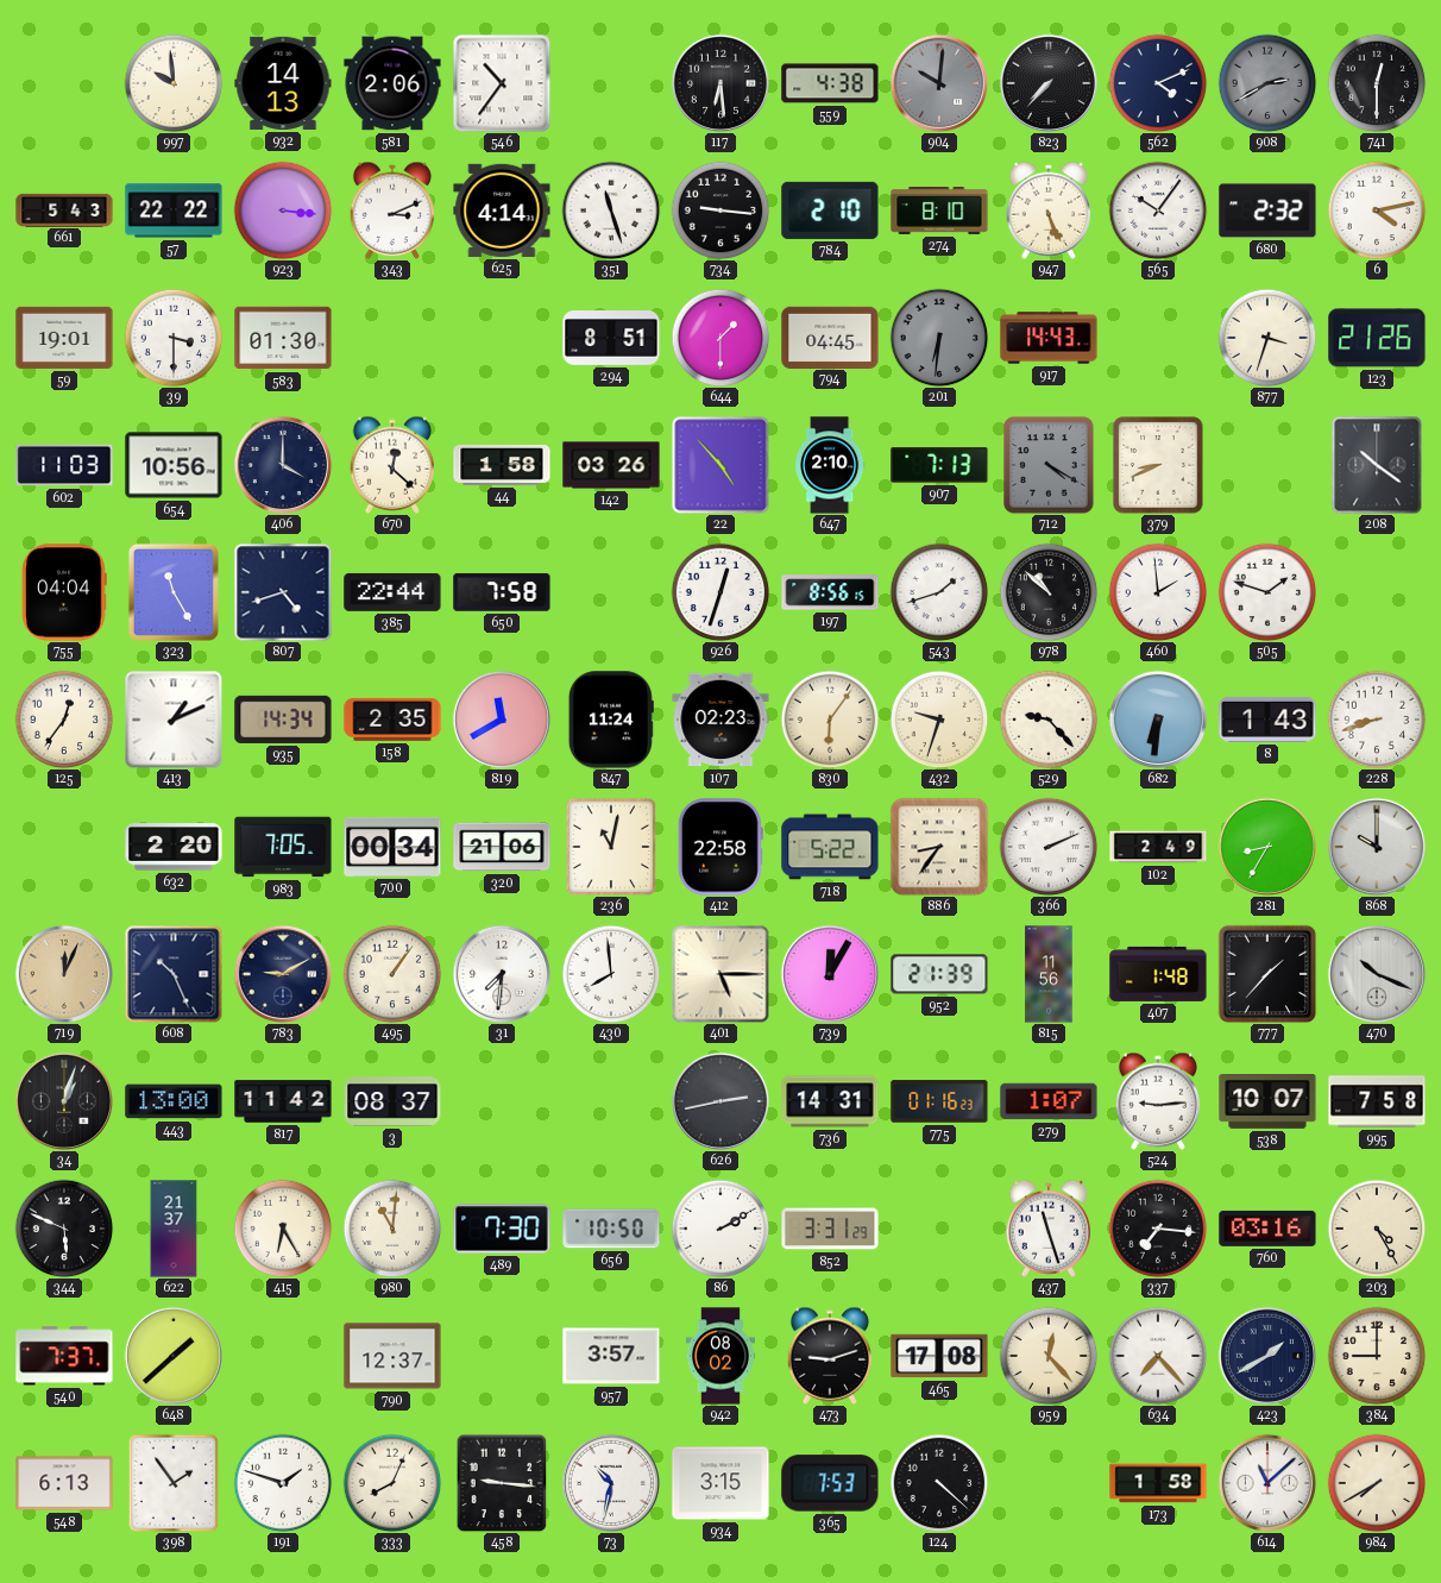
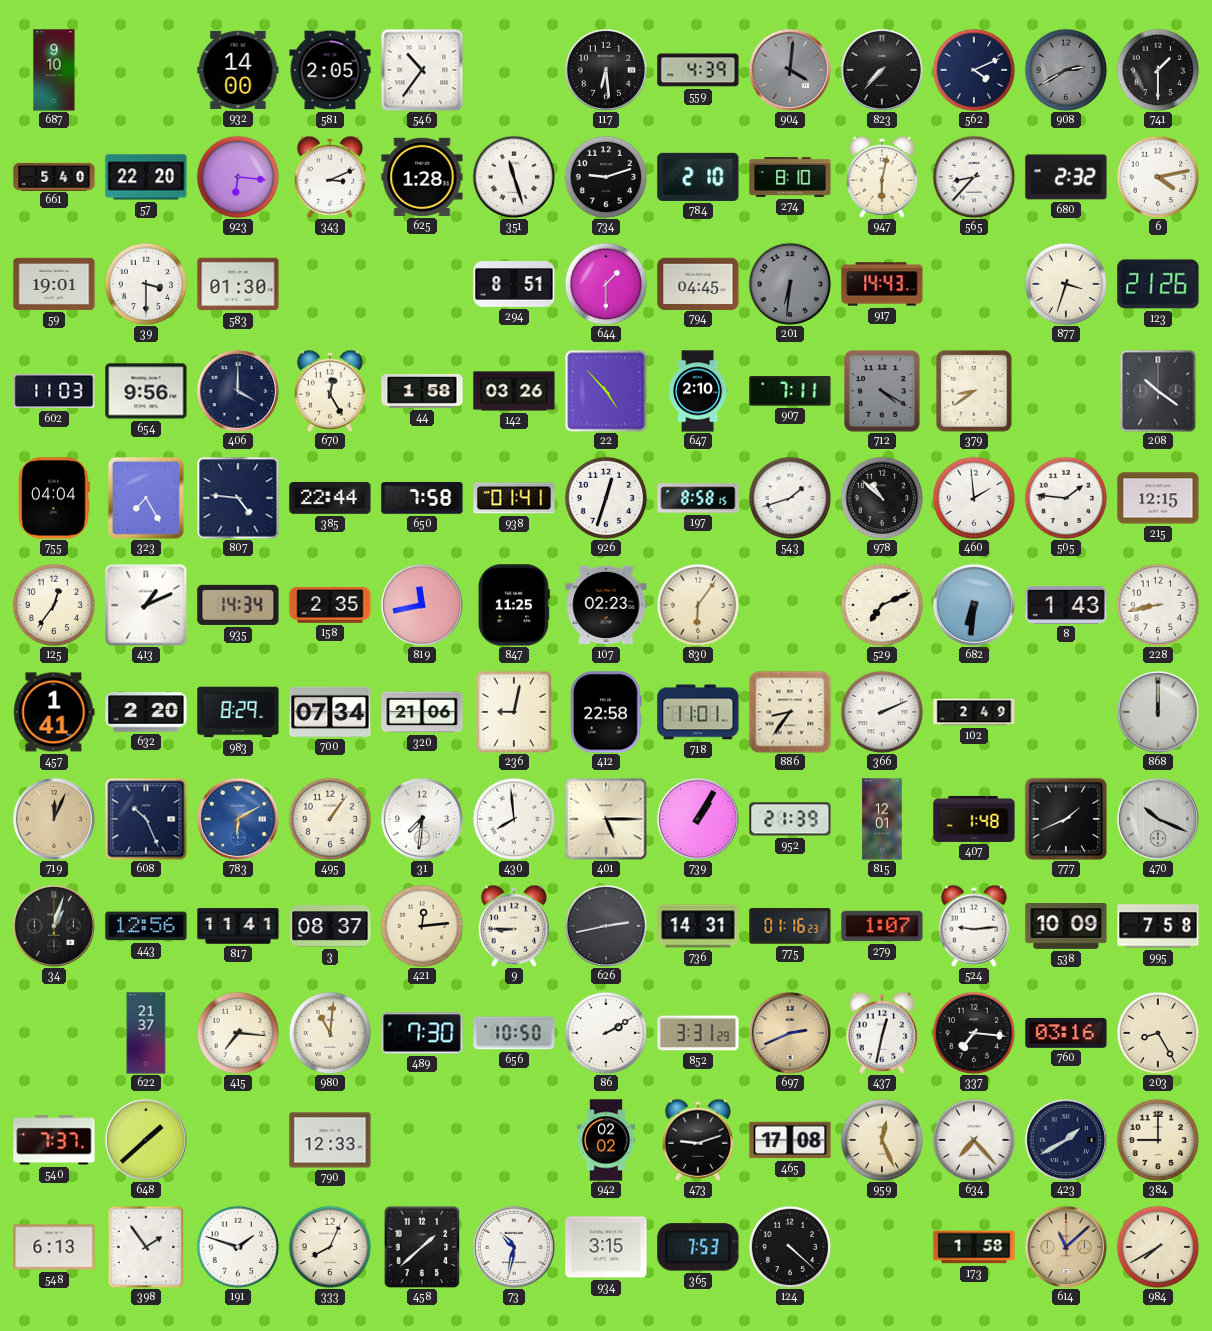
687: none -> 9:10
997: 9:59 -> none
932: 14:13 -> 14:00
581: 2:06 -> 2:05
559: 4:38 -> 4:39
904: 10:01 -> 4:01
741: 12:30 -> 1:30
661: 5:43 -> 5:40
57: 22:22 -> 22:20
923: 3:16 -> 6:16
625: 4:14 -> 1:28
734: 9:16 -> 9:12
947: 5:26 -> 6:02
565: 10:06 -> 8:37
654: 10:56 -> 9:56
670: 12:22 -> 12:25
907: 7:13 -> 7:11
379: 8:41 -> 8:39
323: 11:25 -> 7:25
807: 4:42 -> 4:46
938: none -> 01:41
197: 8:56 -> 8:58
505: 1:48 -> 1:46
215: none -> 12:15
819: 11:40 -> 11:43
847: 11:24 -> 11:25
432: 9:33 -> none
529: 9:23 -> 7:11
228: 8:42 -> 8:43
457: none -> 1:41
983: 7:05 -> 8:29
700: 00:34 -> 07:34
236: 11:02 -> 9:02
718: 5:22 -> 11:01
281: 8:35 -> none
868: 10:00 -> 12:00
783: 9:10 -> 6:10
783 dial: navy -> blue
739: 12:05 -> 1:05
815: 11:56 -> 12:01
777: 1:37 -> 1:41
443: 13:00 -> 12:56
817: 11:42 -> 11:41
421: none -> 12:14
9: none -> 8:45
538: 10:07 -> 10:09
344: 5:49 -> none
415: 6:25 -> 7:16
697: none -> 2:41
437: 11:27 -> 12:32
203: 4:25 -> 8:25
790: 12:37 -> 12:33
957: 3:57 -> none
942: 08:02 -> 02:02
959: 12:23 -> 12:26
458: 9:16 -> 1:38
614 dial: white -> champagne
